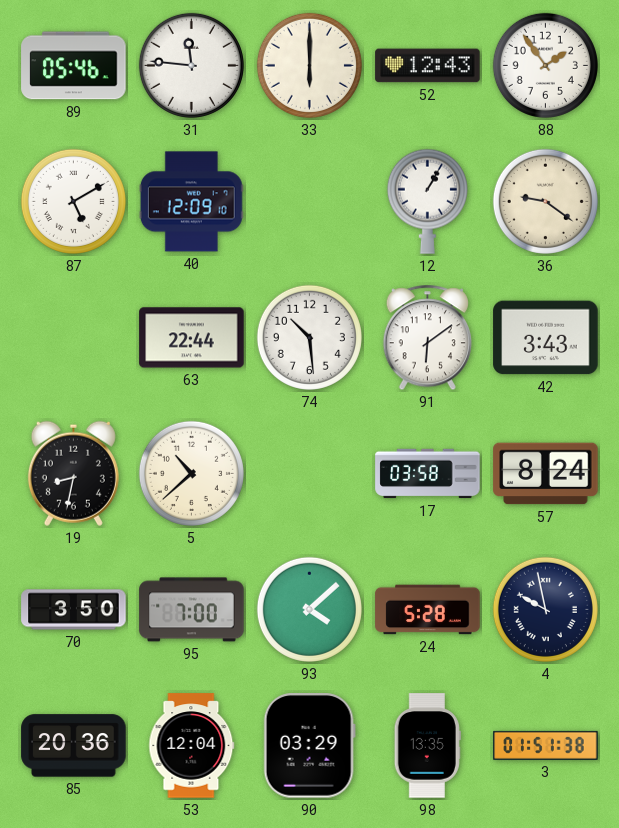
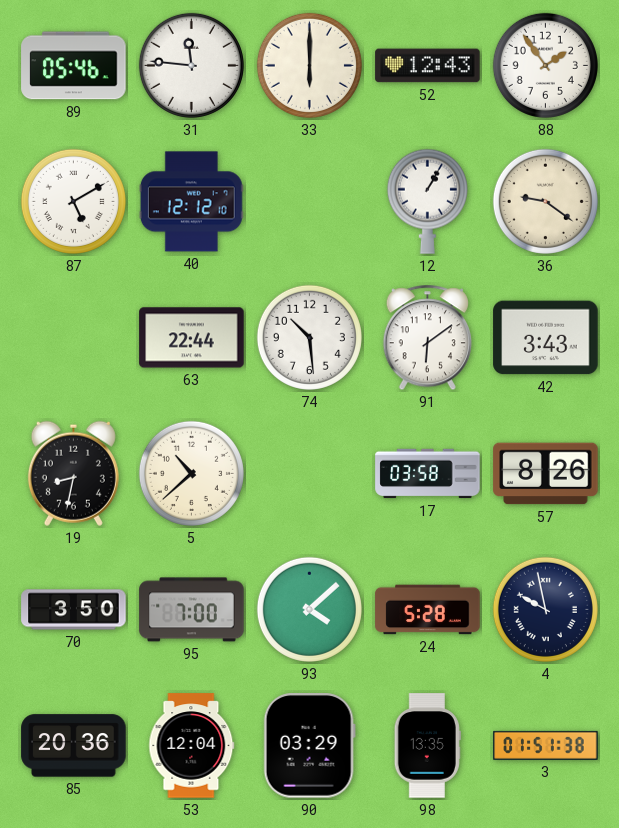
40: 12:09 -> 12:12
57: 8:24 -> 8:26
